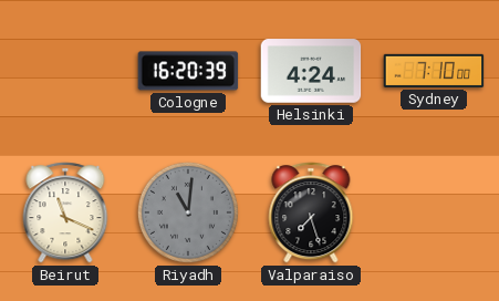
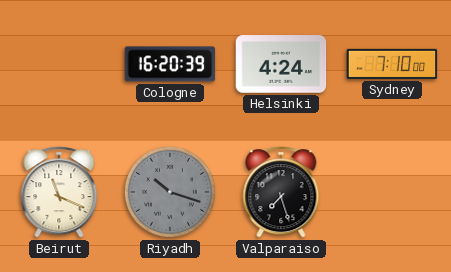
Riyadh: 11:01 -> 10:18
